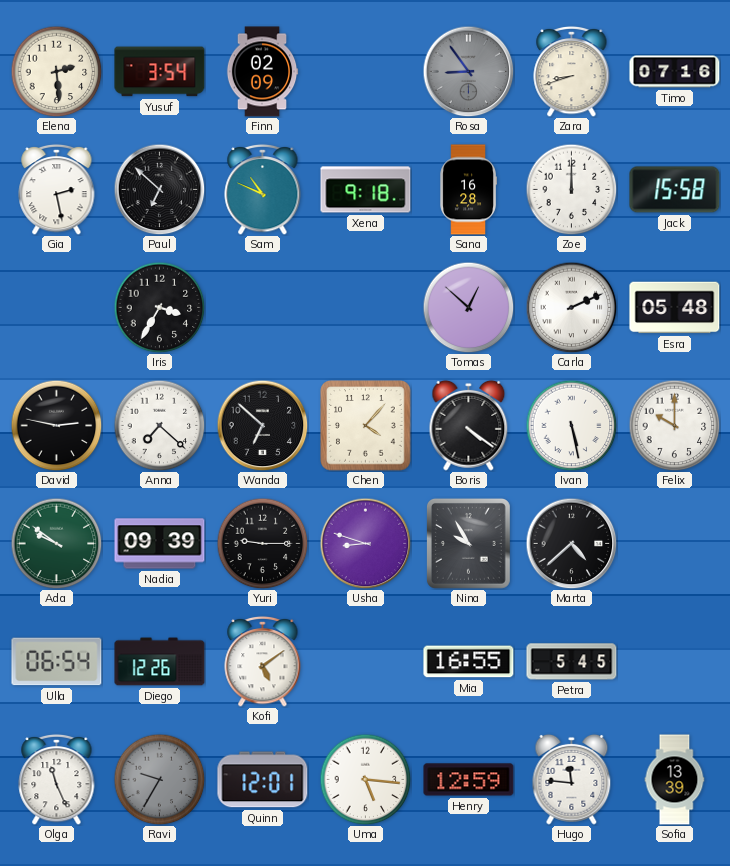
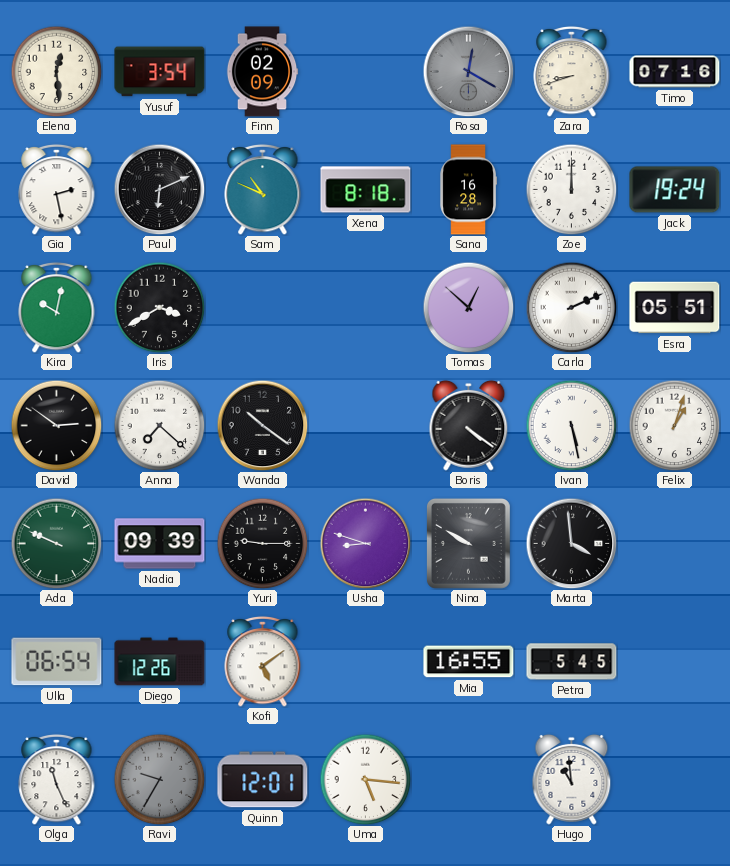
Elena: 2:29 -> 12:29
Rosa: 8:54 -> 12:20
Paul: 6:52 -> 6:11
Xena: 9:18 -> 8:18
Jack: 15:58 -> 19:24
Kira: none -> 10:02
Iris: 3:35 -> 3:40
Esra: 05:48 -> 05:51
David: 2:47 -> 2:51
Wanda: 6:52 -> 10:21
Chen: 4:07 -> none
Felix: 10:00 -> 1:03
Ada: 9:51 -> 9:49
Nina: 9:55 -> 9:50
Marta: 4:38 -> 3:59
Henry: 12:59 -> none
Hugo: 11:46 -> 10:59
Sofia: 13:39 -> none
